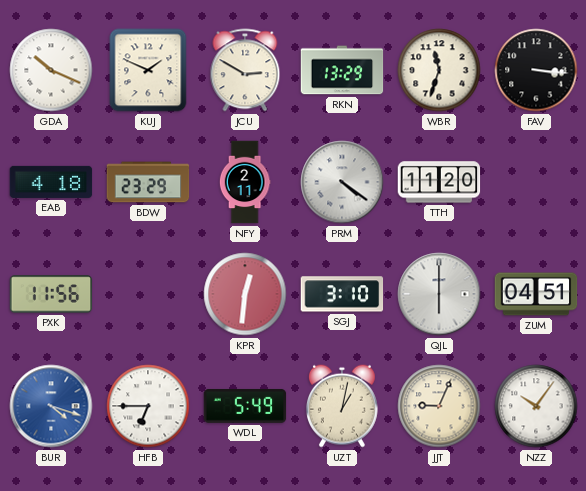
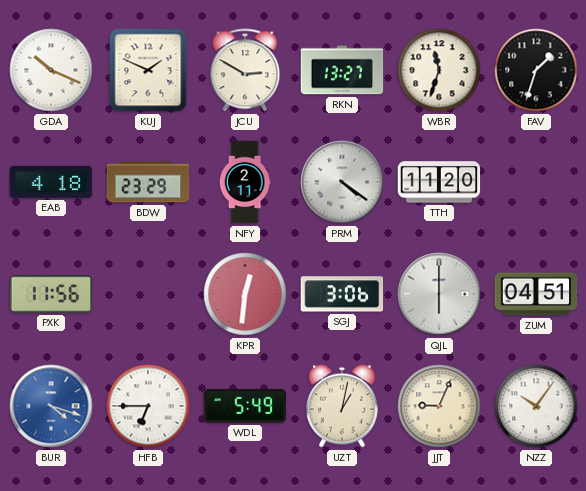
RKN: 13:29 -> 13:27
FAV: 3:16 -> 1:33
SGJ: 3:10 -> 3:06
